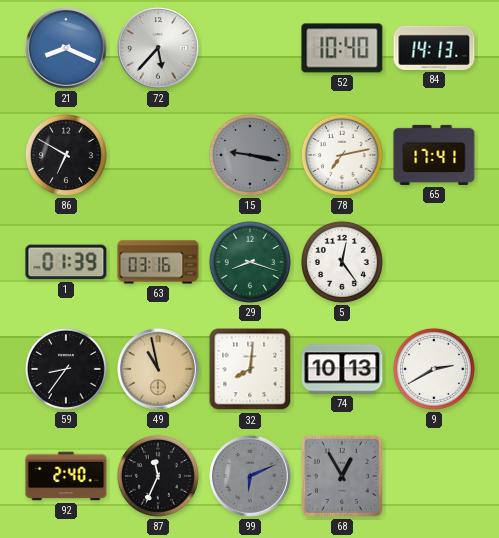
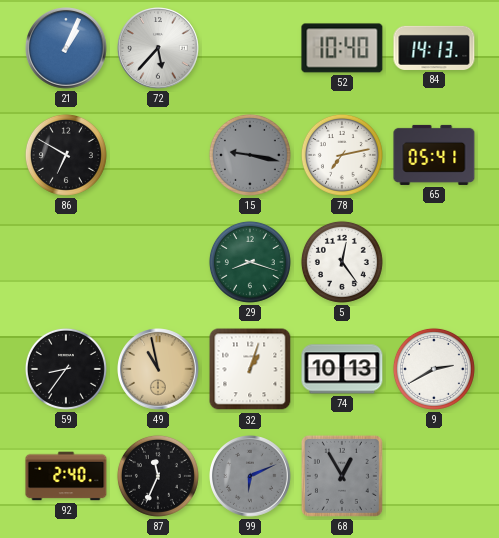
21: 8:19 -> 1:04
65: 17:41 -> 05:41
1: 01:39 -> none
63: 03:16 -> none
32: 8:01 -> 1:03
